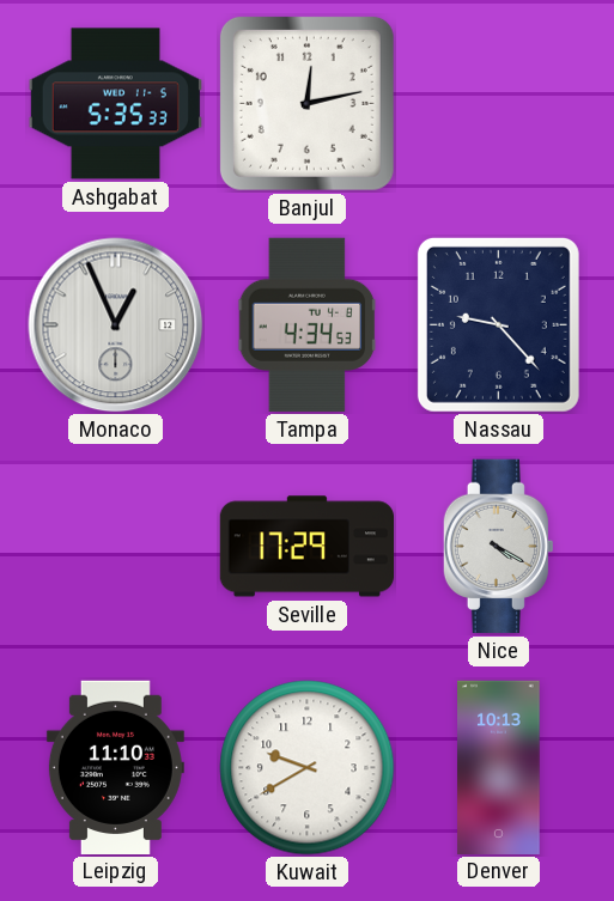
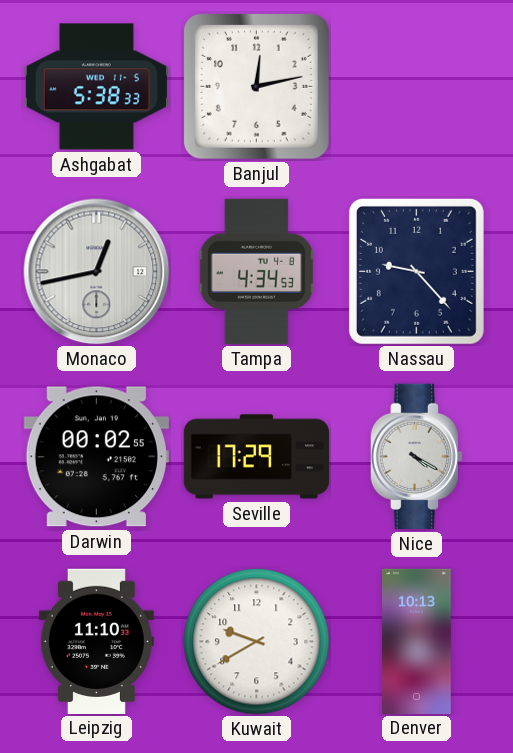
Ashgabat: 5:35 -> 5:38
Monaco: 12:56 -> 12:43
Darwin: none -> 00:02
